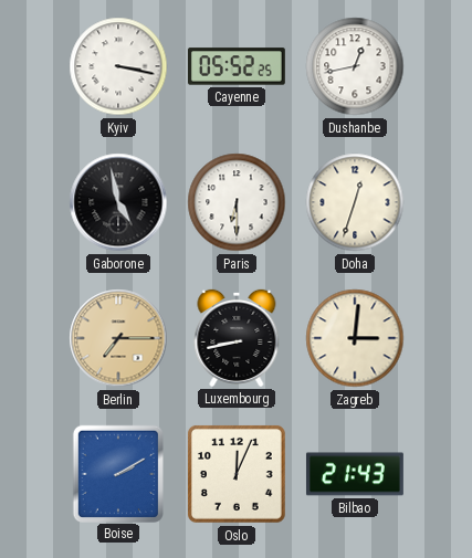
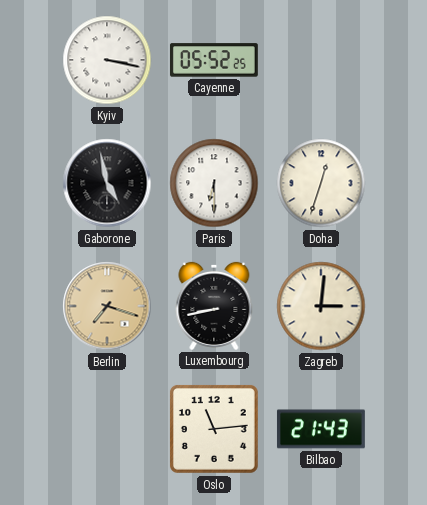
Dushanbe: 12:43 -> none
Berlin: 7:15 -> 7:18
Boise: 2:10 -> none
Oslo: 12:04 -> 11:14
